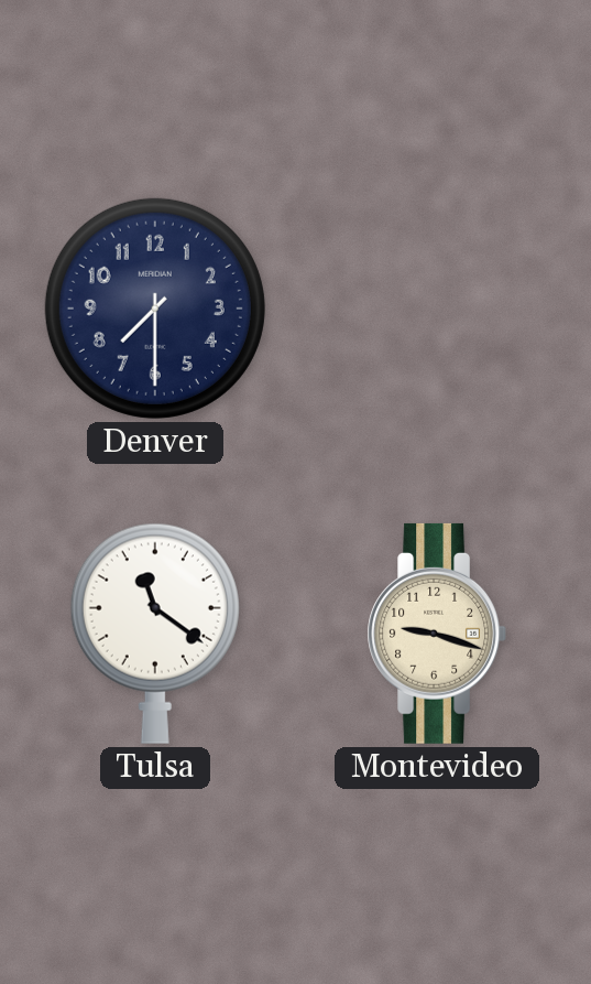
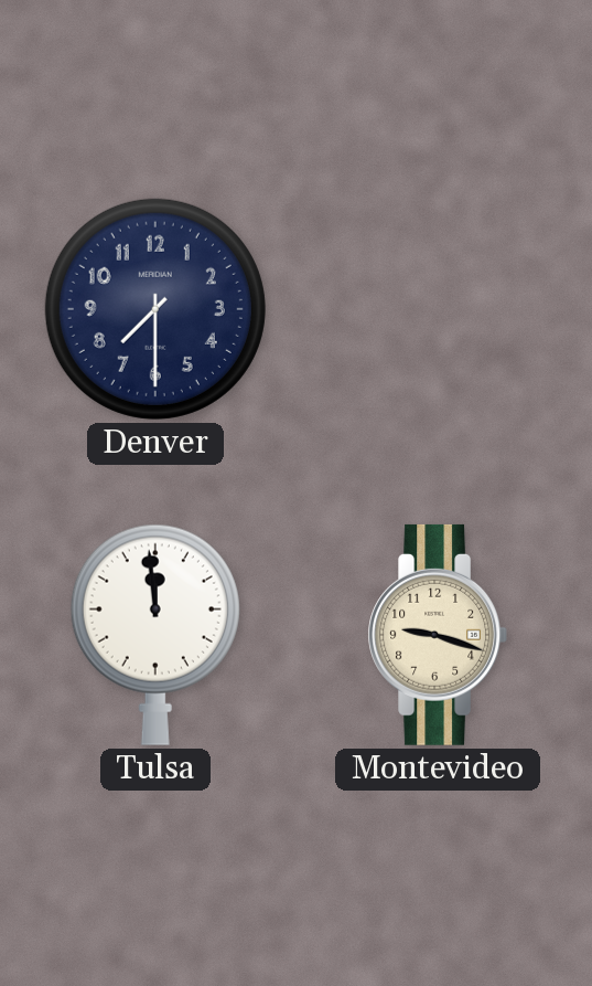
Tulsa: 11:21 -> 11:59
